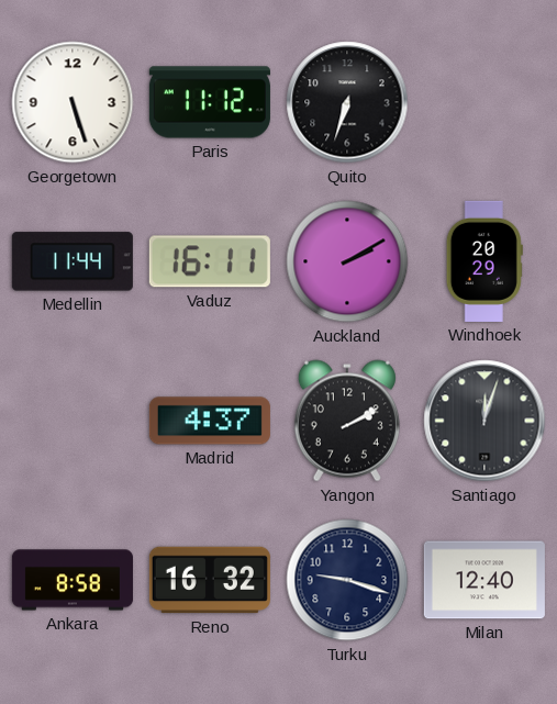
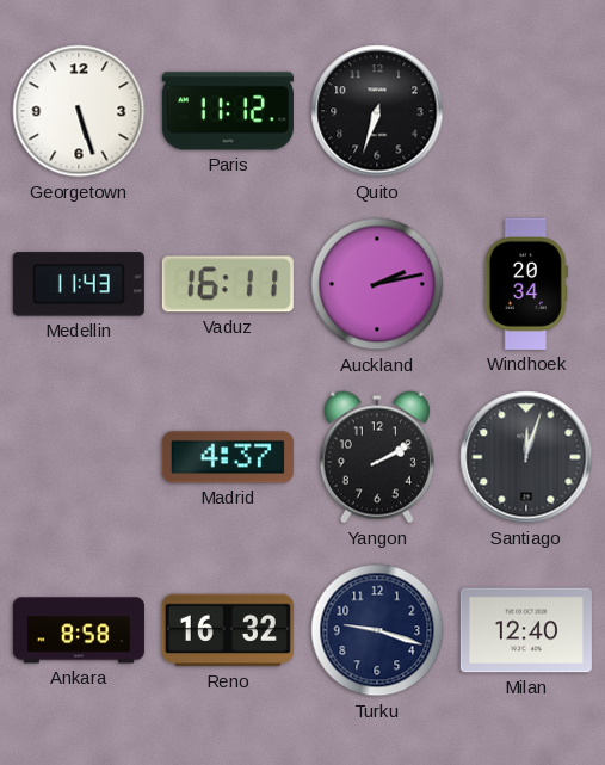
Medellin: 11:44 -> 11:43
Auckland: 2:10 -> 2:13
Windhoek: 20:29 -> 20:34
